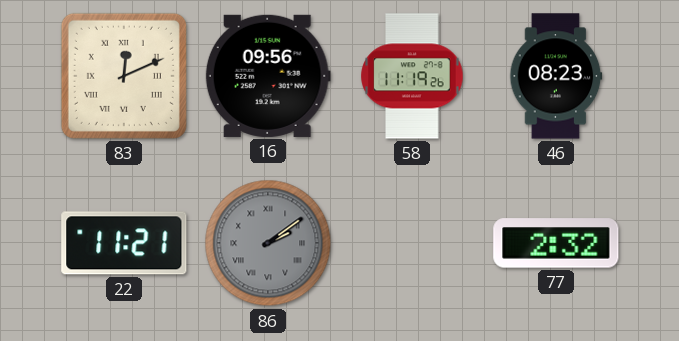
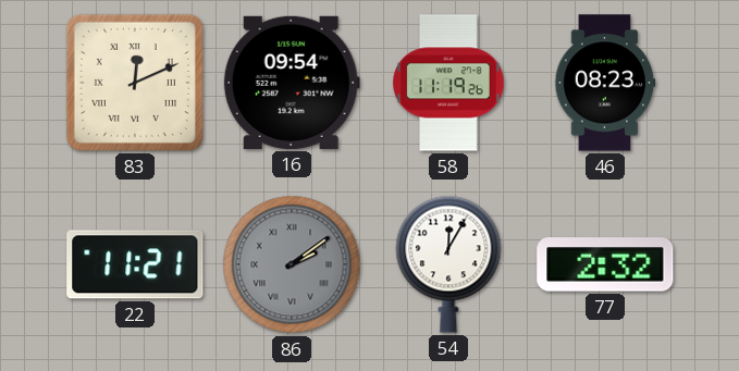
16: 09:56 -> 09:54
54: none -> 12:05
